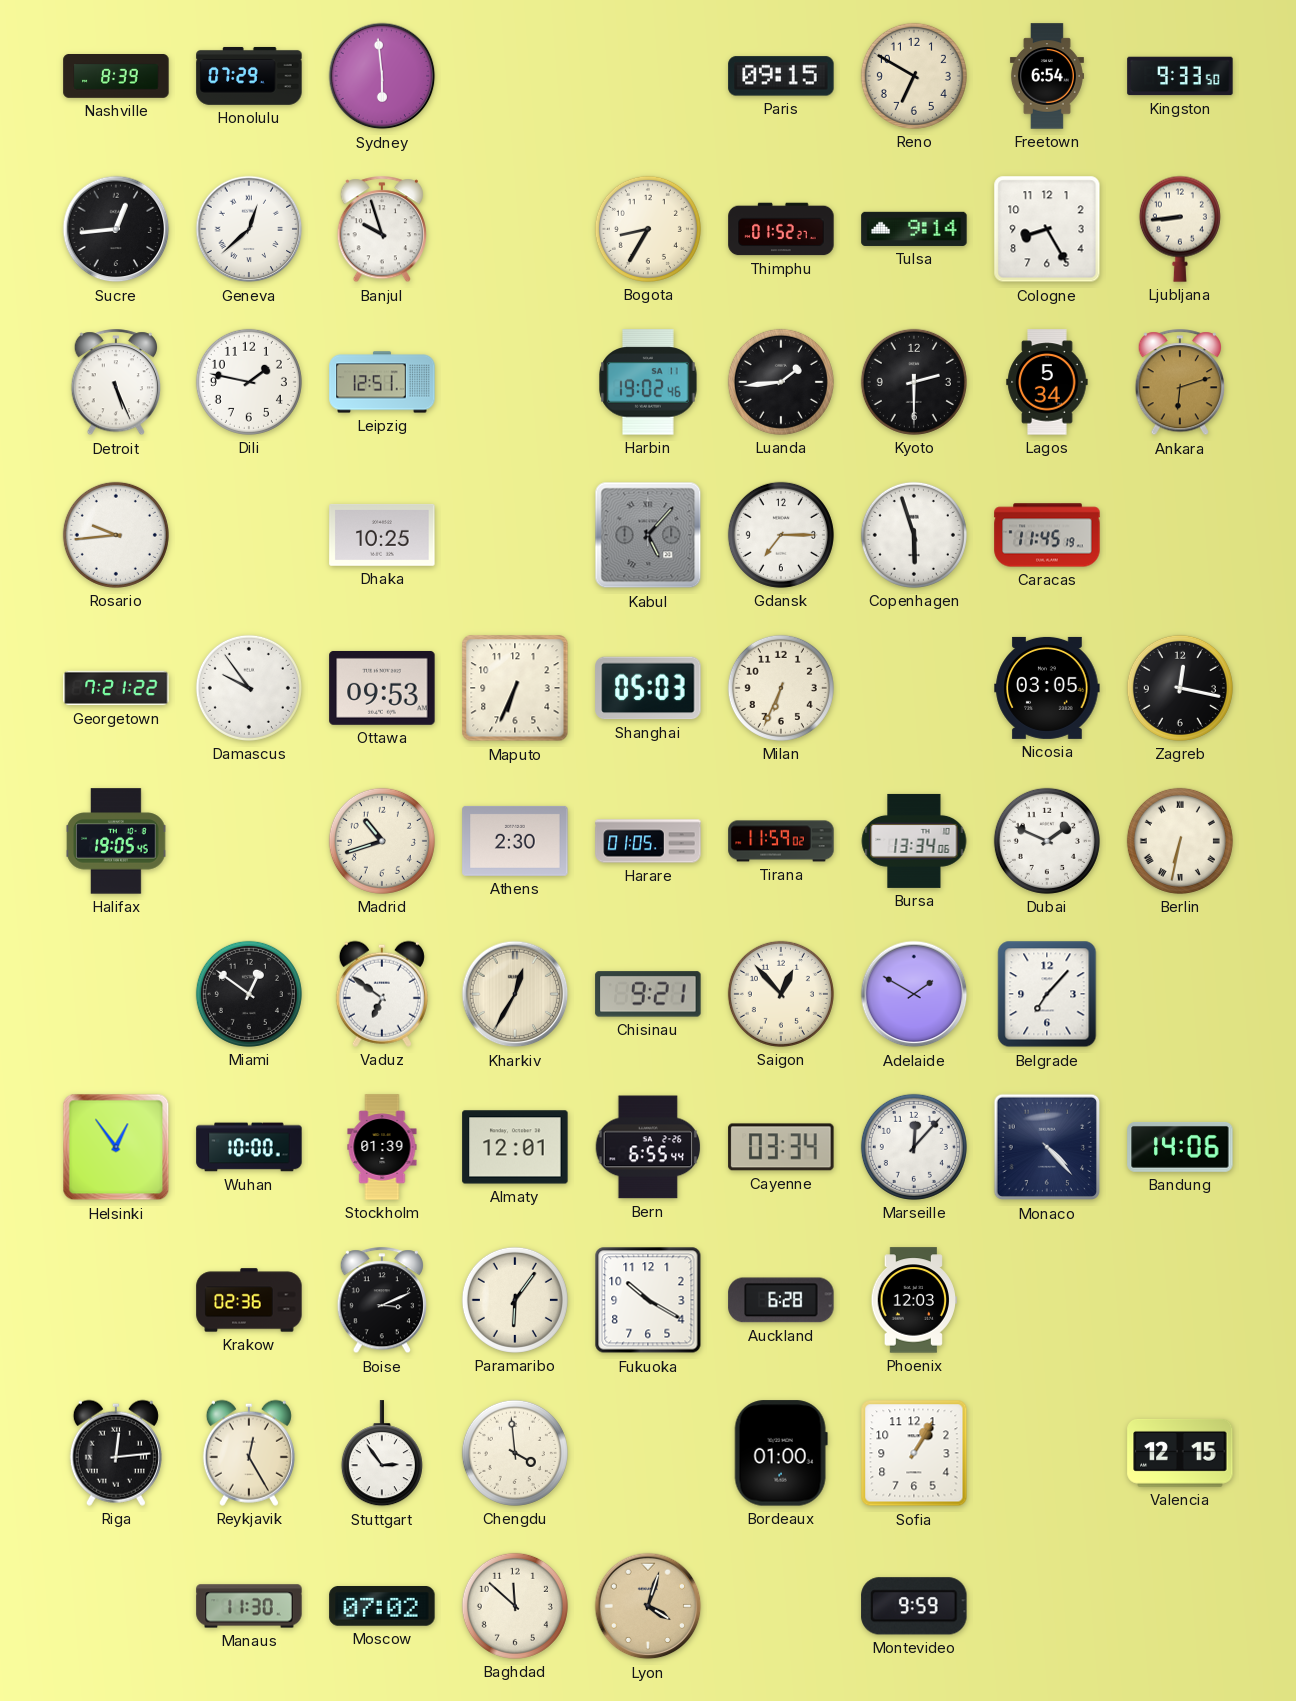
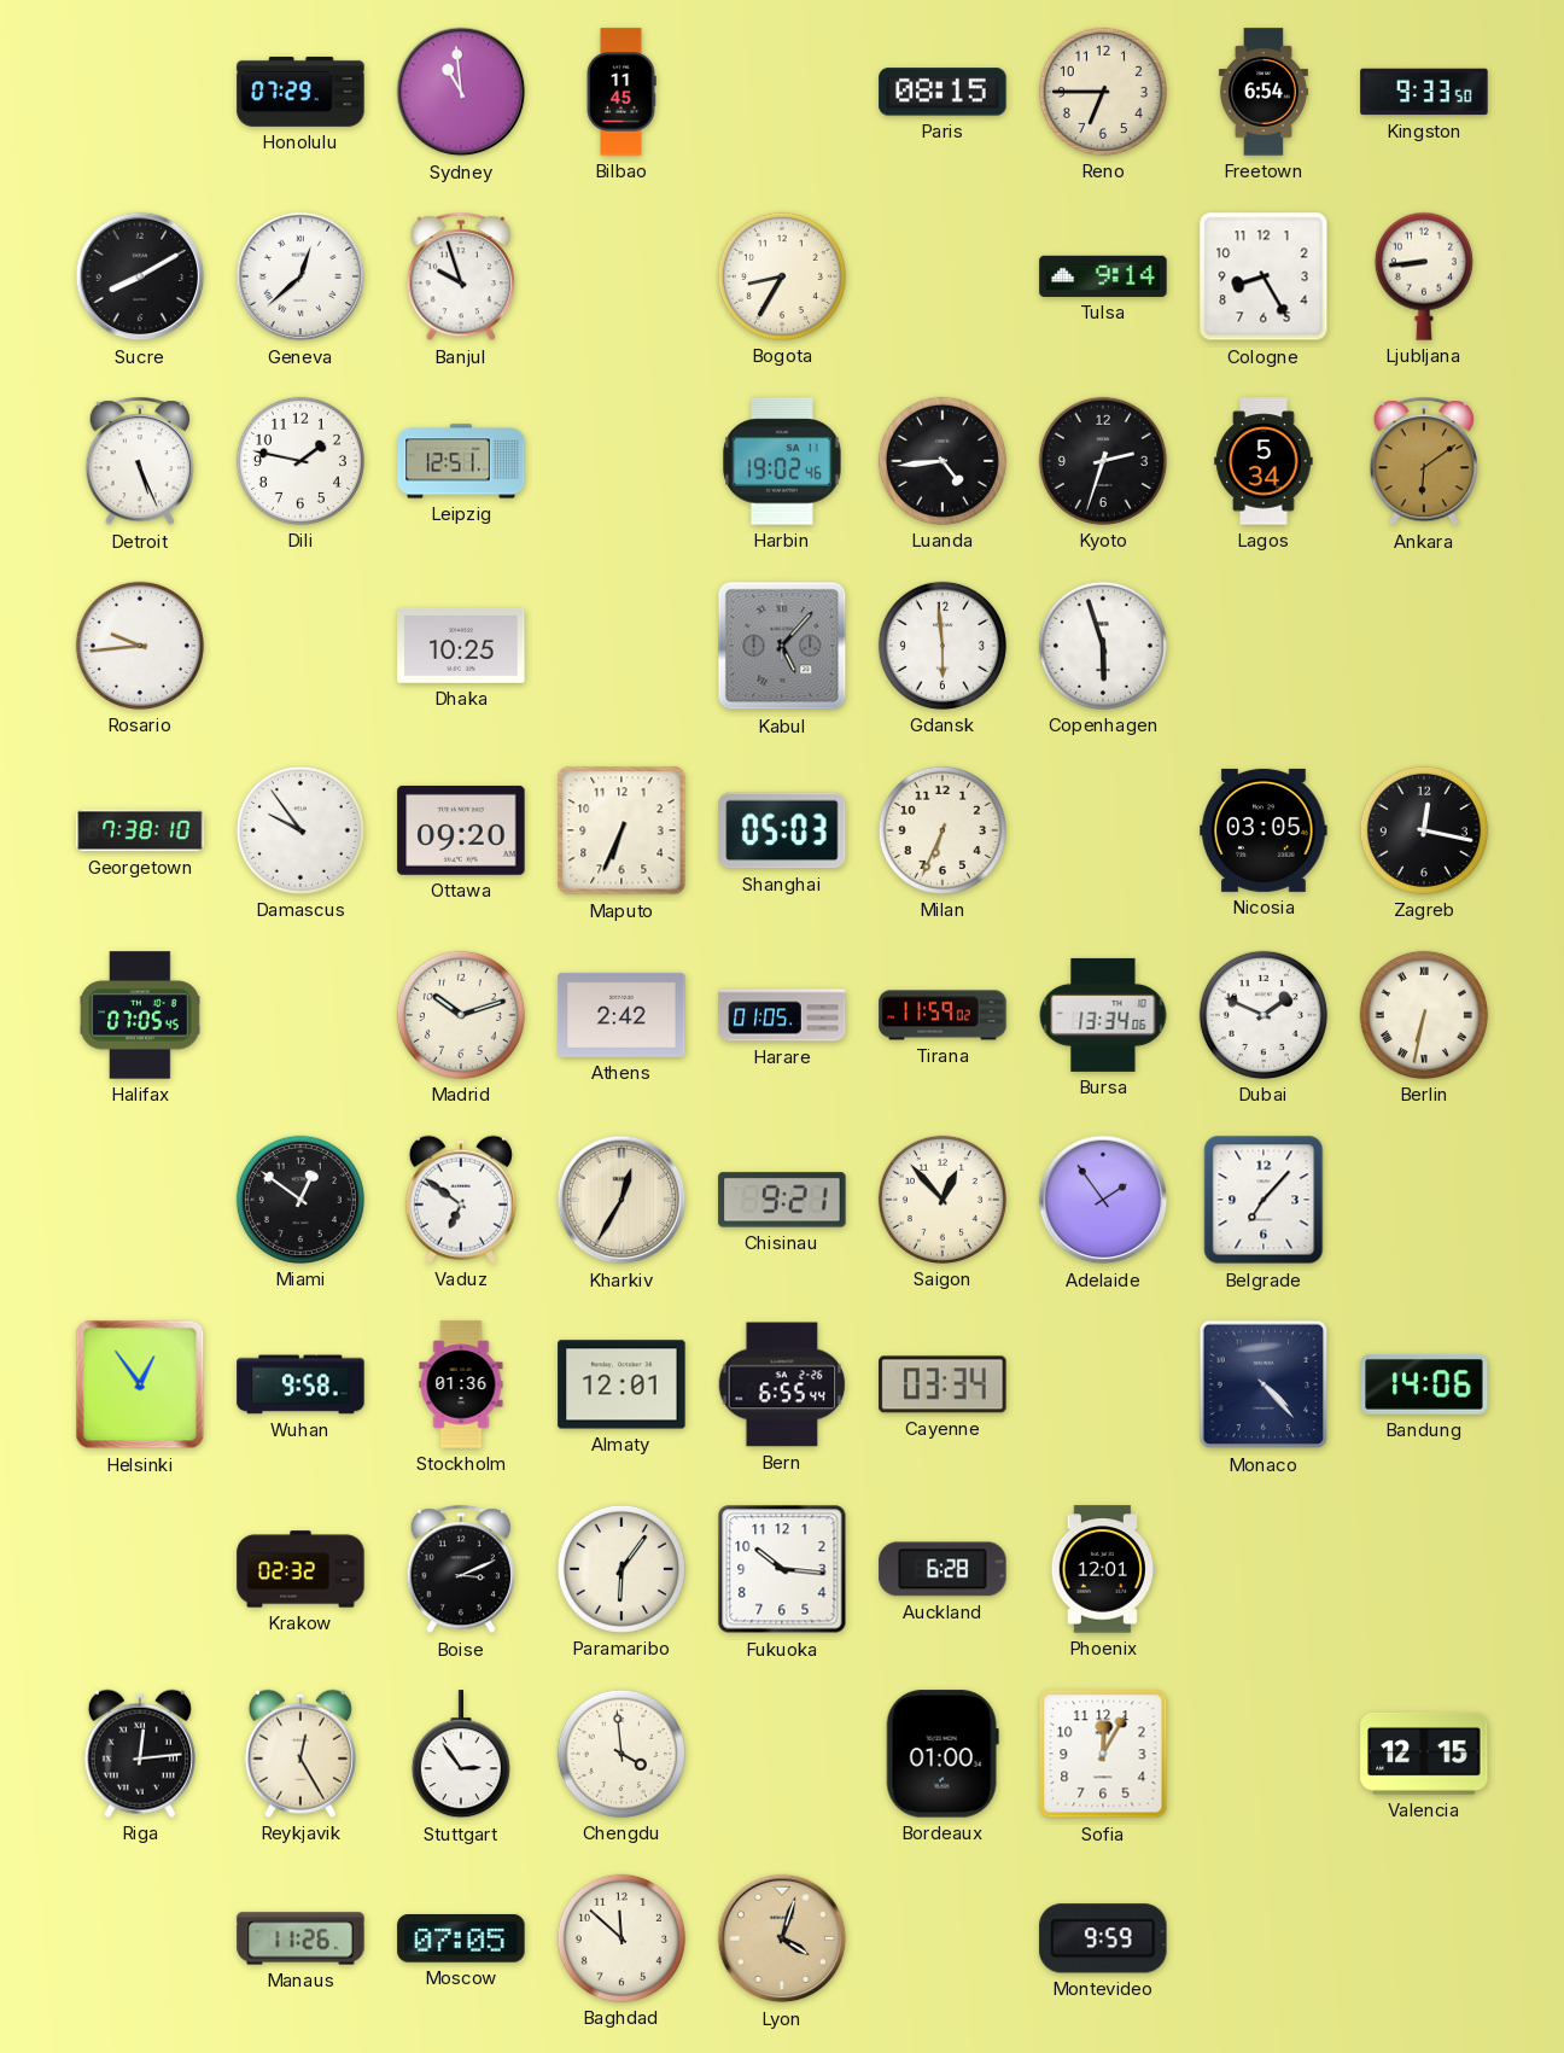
Nashville: 8:39 -> none
Sydney: 5:59 -> 10:59
Bilbao: none -> 11:45
Paris: 09:15 -> 08:15
Reno: 6:50 -> 6:45
Sucre: 12:44 -> 8:10
Thimphu: 01:52 -> none
Luanda: 1:44 -> 4:44
Kyoto: 2:30 -> 2:33
Ankara: 6:12 -> 6:09
Gdansk: 7:15 -> 5:59
Caracas: 11:45 -> none
Georgetown: 7:21 -> 7:38
Ottawa: 09:53 -> 09:20
Halifax: 19:05 -> 07:05
Madrid: 10:42 -> 10:12
Athens: 2:30 -> 2:42
Adelaide: 1:50 -> 1:54
Wuhan: 10:00 -> 9:58
Stockholm: 01:39 -> 01:36
Marseille: 12:07 -> none
Krakow: 02:36 -> 02:32
Fukuoka: 10:20 -> 10:16
Phoenix: 12:03 -> 12:01
Sofia: 1:05 -> 12:05
Manaus: 11:30 -> 11:26
Moscow: 07:02 -> 07:05
